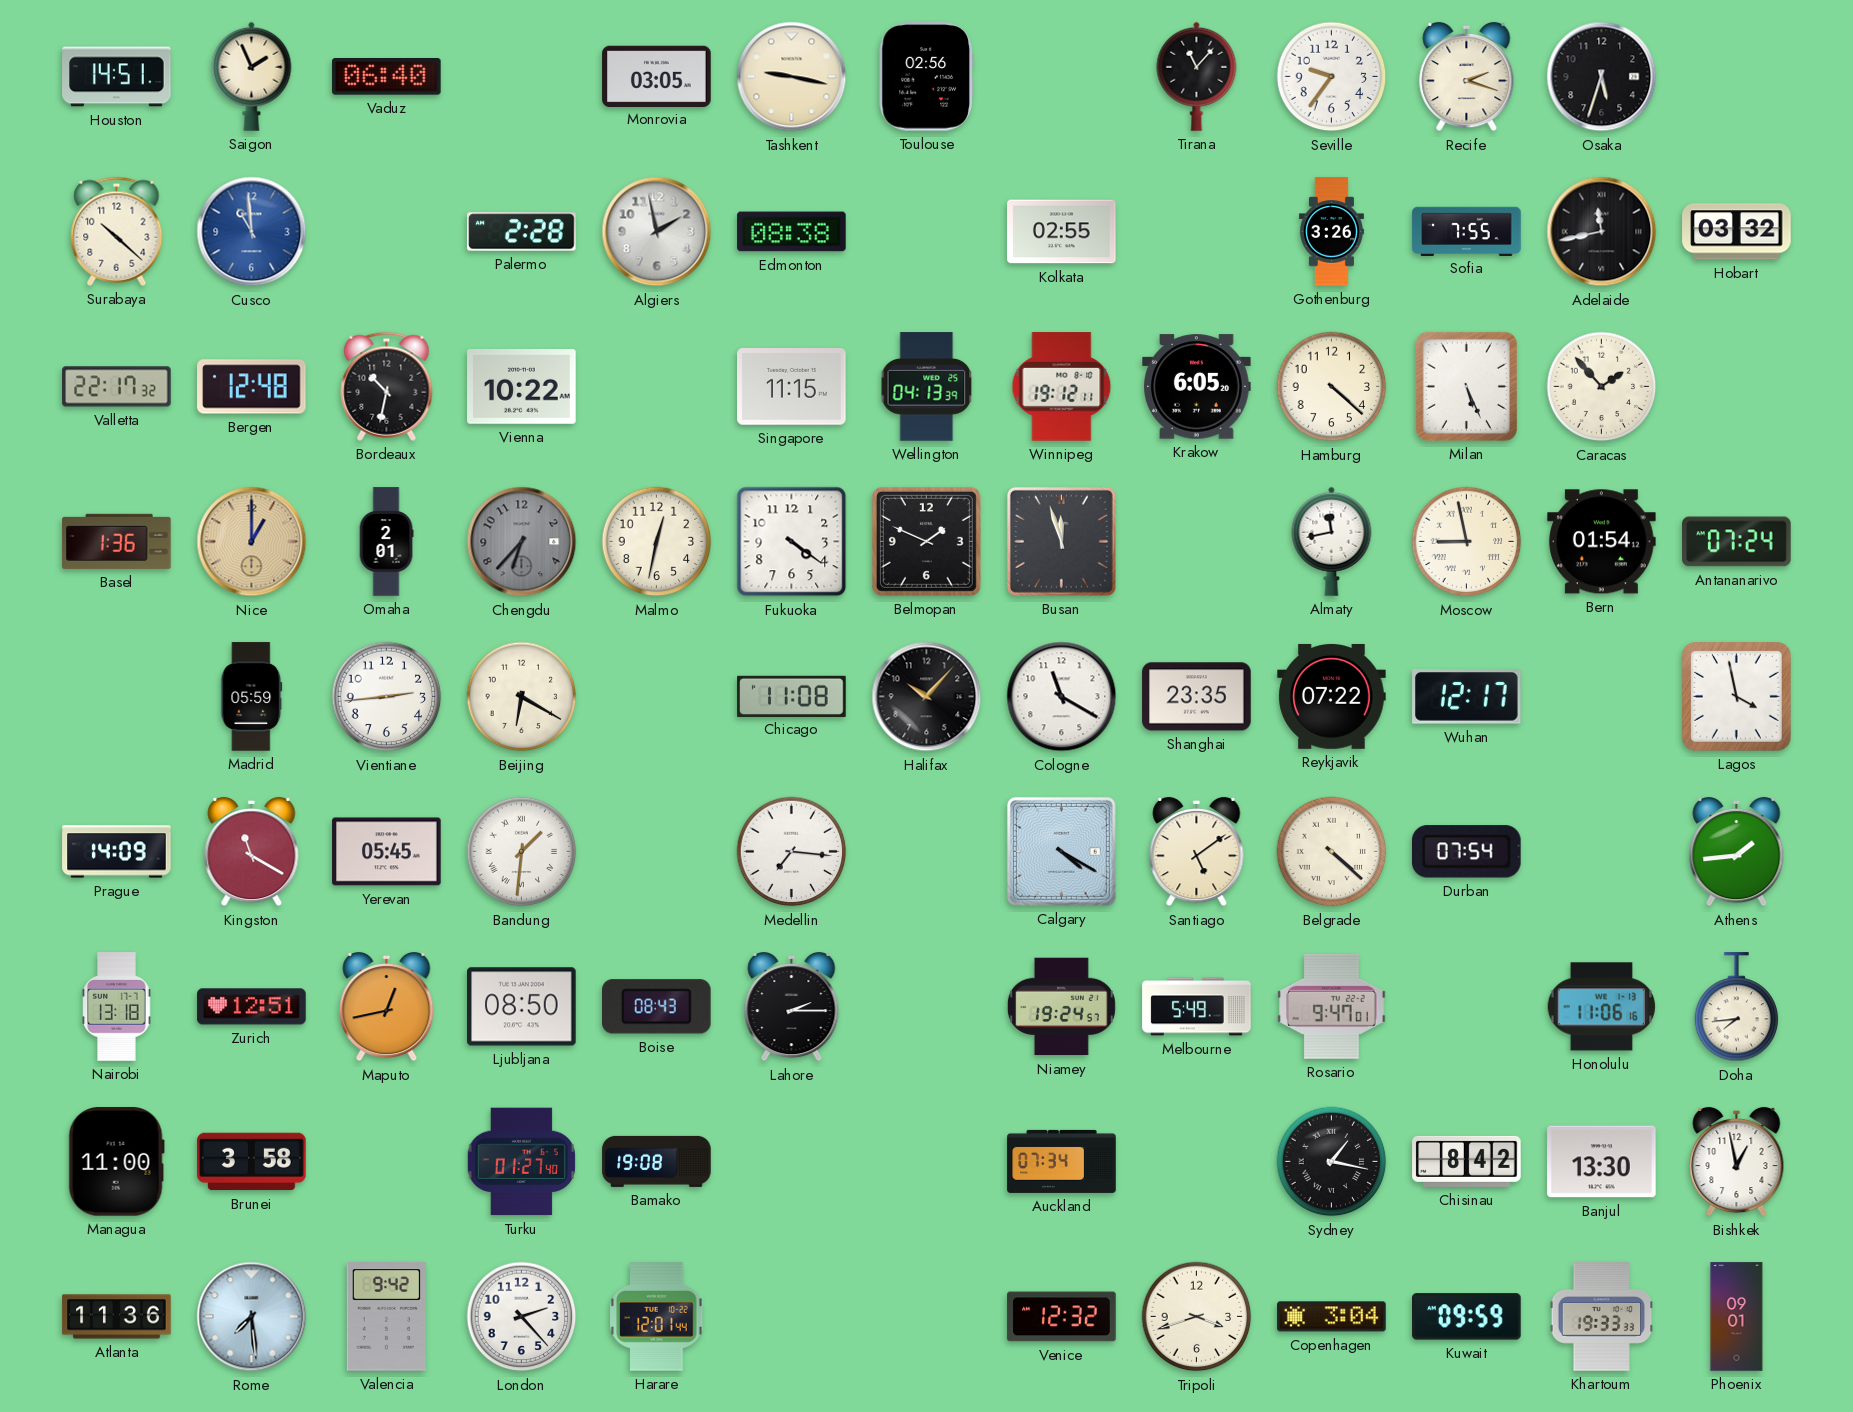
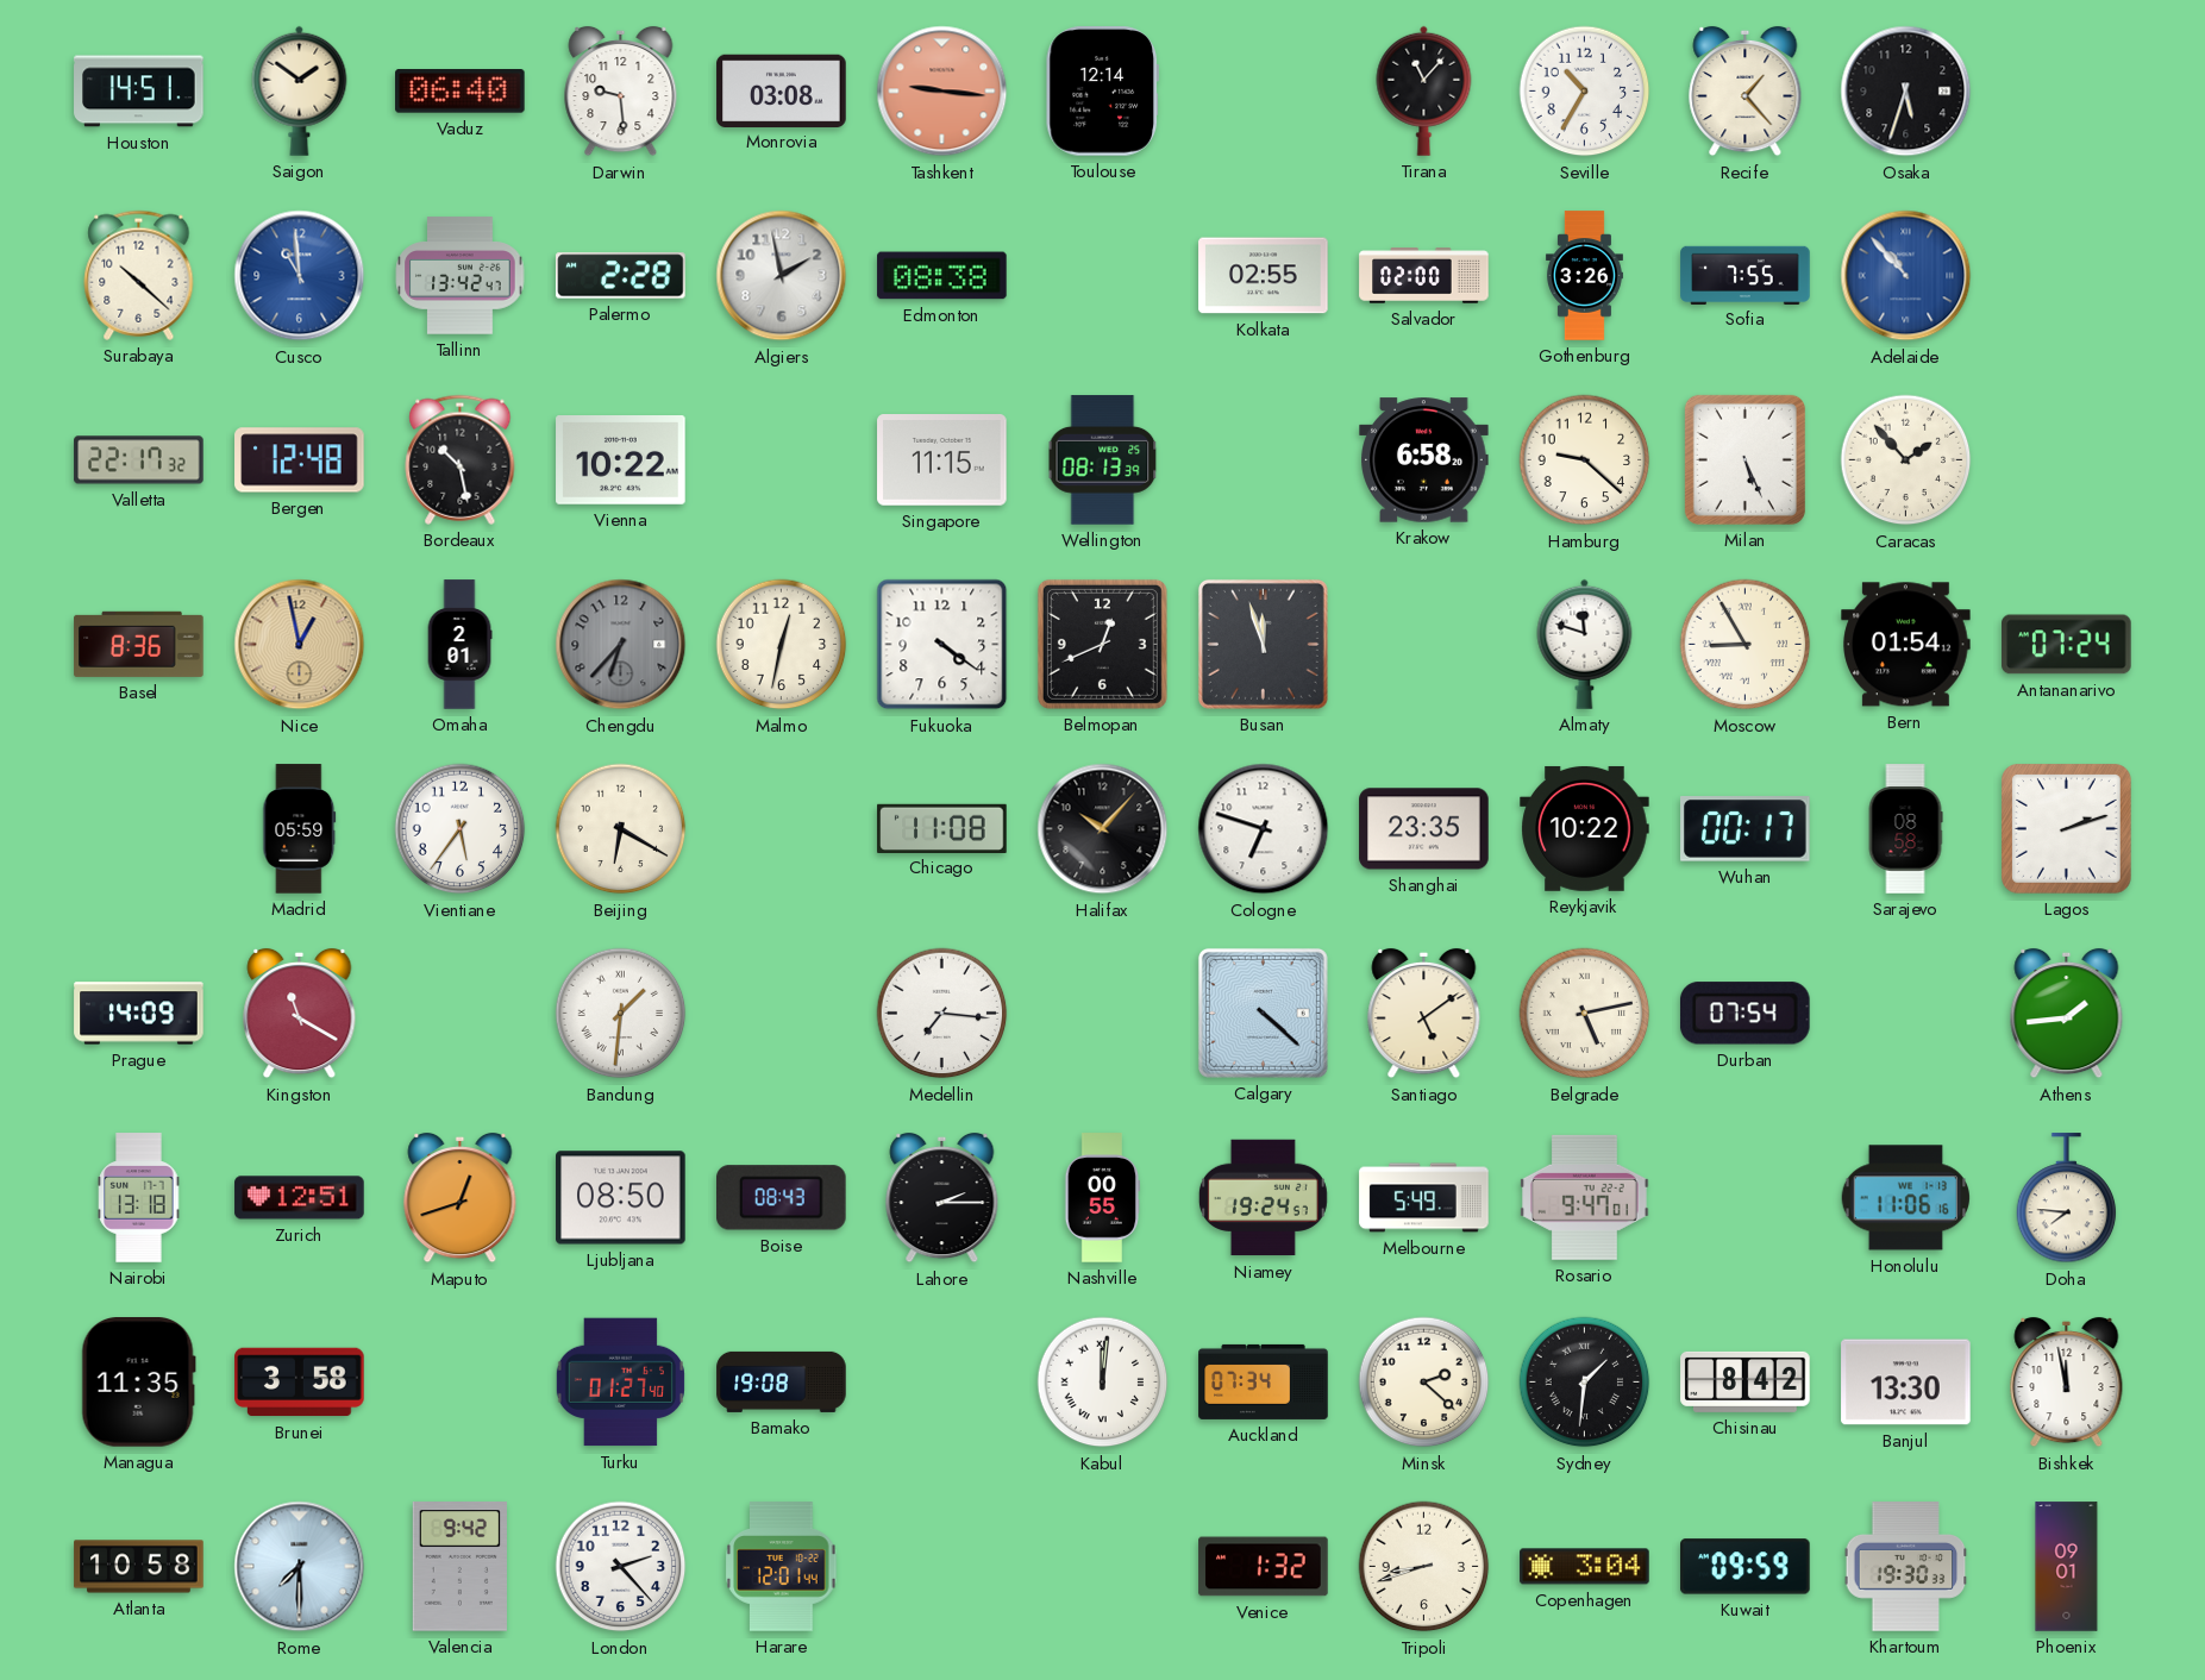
Saigon: 1:56 -> 1:51
Darwin: none -> 9:29
Monrovia: 03:05 -> 03:08
Tashkent: 9:17 -> 9:16
Tashkent dial: cream -> salmon
Toulouse: 02:56 -> 12:14
Seville: 9:36 -> 10:35
Recife: 2:18 -> 1:23
Tallinn: none -> 13:42
Salvador: none -> 02:00
Adelaide: 11:43 -> 10:53
Adelaide dial: black -> blue
Hobart: 03:32 -> none
Bordeaux: 10:32 -> 10:28
Wellington: 04:13 -> 08:13
Winnipeg: 19:12 -> none
Krakow: 6:05 -> 6:58
Hamburg: 4:22 -> 9:22
Basel: 1:36 -> 8:36
Nice: 1:00 -> 12:58
Belmopan: 1:49 -> 12:41
Almaty: 11:43 -> 11:48
Moscow: 8:58 -> 8:55
Vientiane: 2:44 -> 5:36
Cologne: 11:20 -> 6:48
Reykjavik: 07:22 -> 10:22
Wuhan: 12:17 -> 00:17
Sarajevo: none -> 08:58
Lagos: 3:58 -> 2:12
Yerevan: 05:45 -> none
Calgary: 4:20 -> 4:22
Belgrade: 4:22 -> 5:13
Maputo: 12:43 -> 12:42
Nashville: none -> 00:55
Doha: 7:44 -> 7:46
Managua: 11:00 -> 11:35
Kabul: none -> 12:01
Minsk: none -> 2:22
Sydney: 1:17 -> 1:31
Bishkek: 12:58 -> 11:58
Atlanta: 11:36 -> 10:58
Rome: 7:29 -> 7:30
Venice: 12:32 -> 1:32
Tripoli: 3:42 -> 8:42
Khartoum: 19:33 -> 19:30
